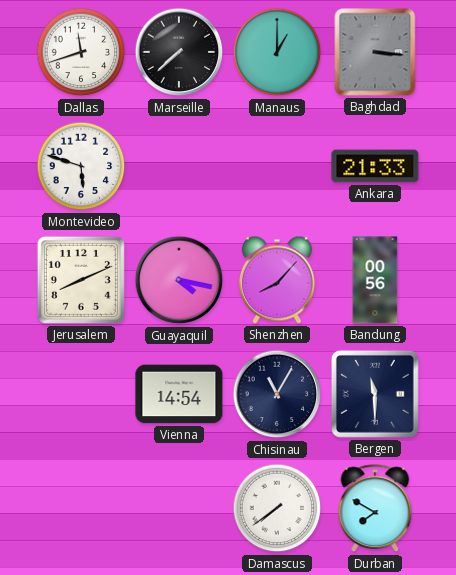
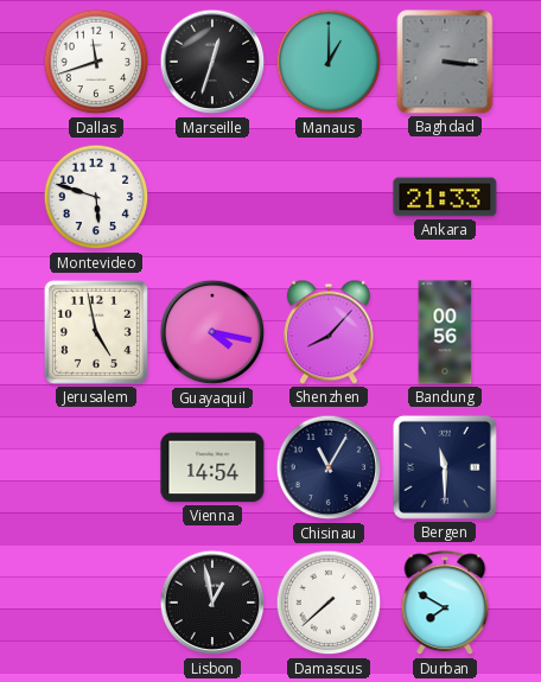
Marseille: 7:38 -> 12:33
Jerusalem: 8:11 -> 4:58
Lisbon: none -> 12:58
Damascus: 7:39 -> 7:38
